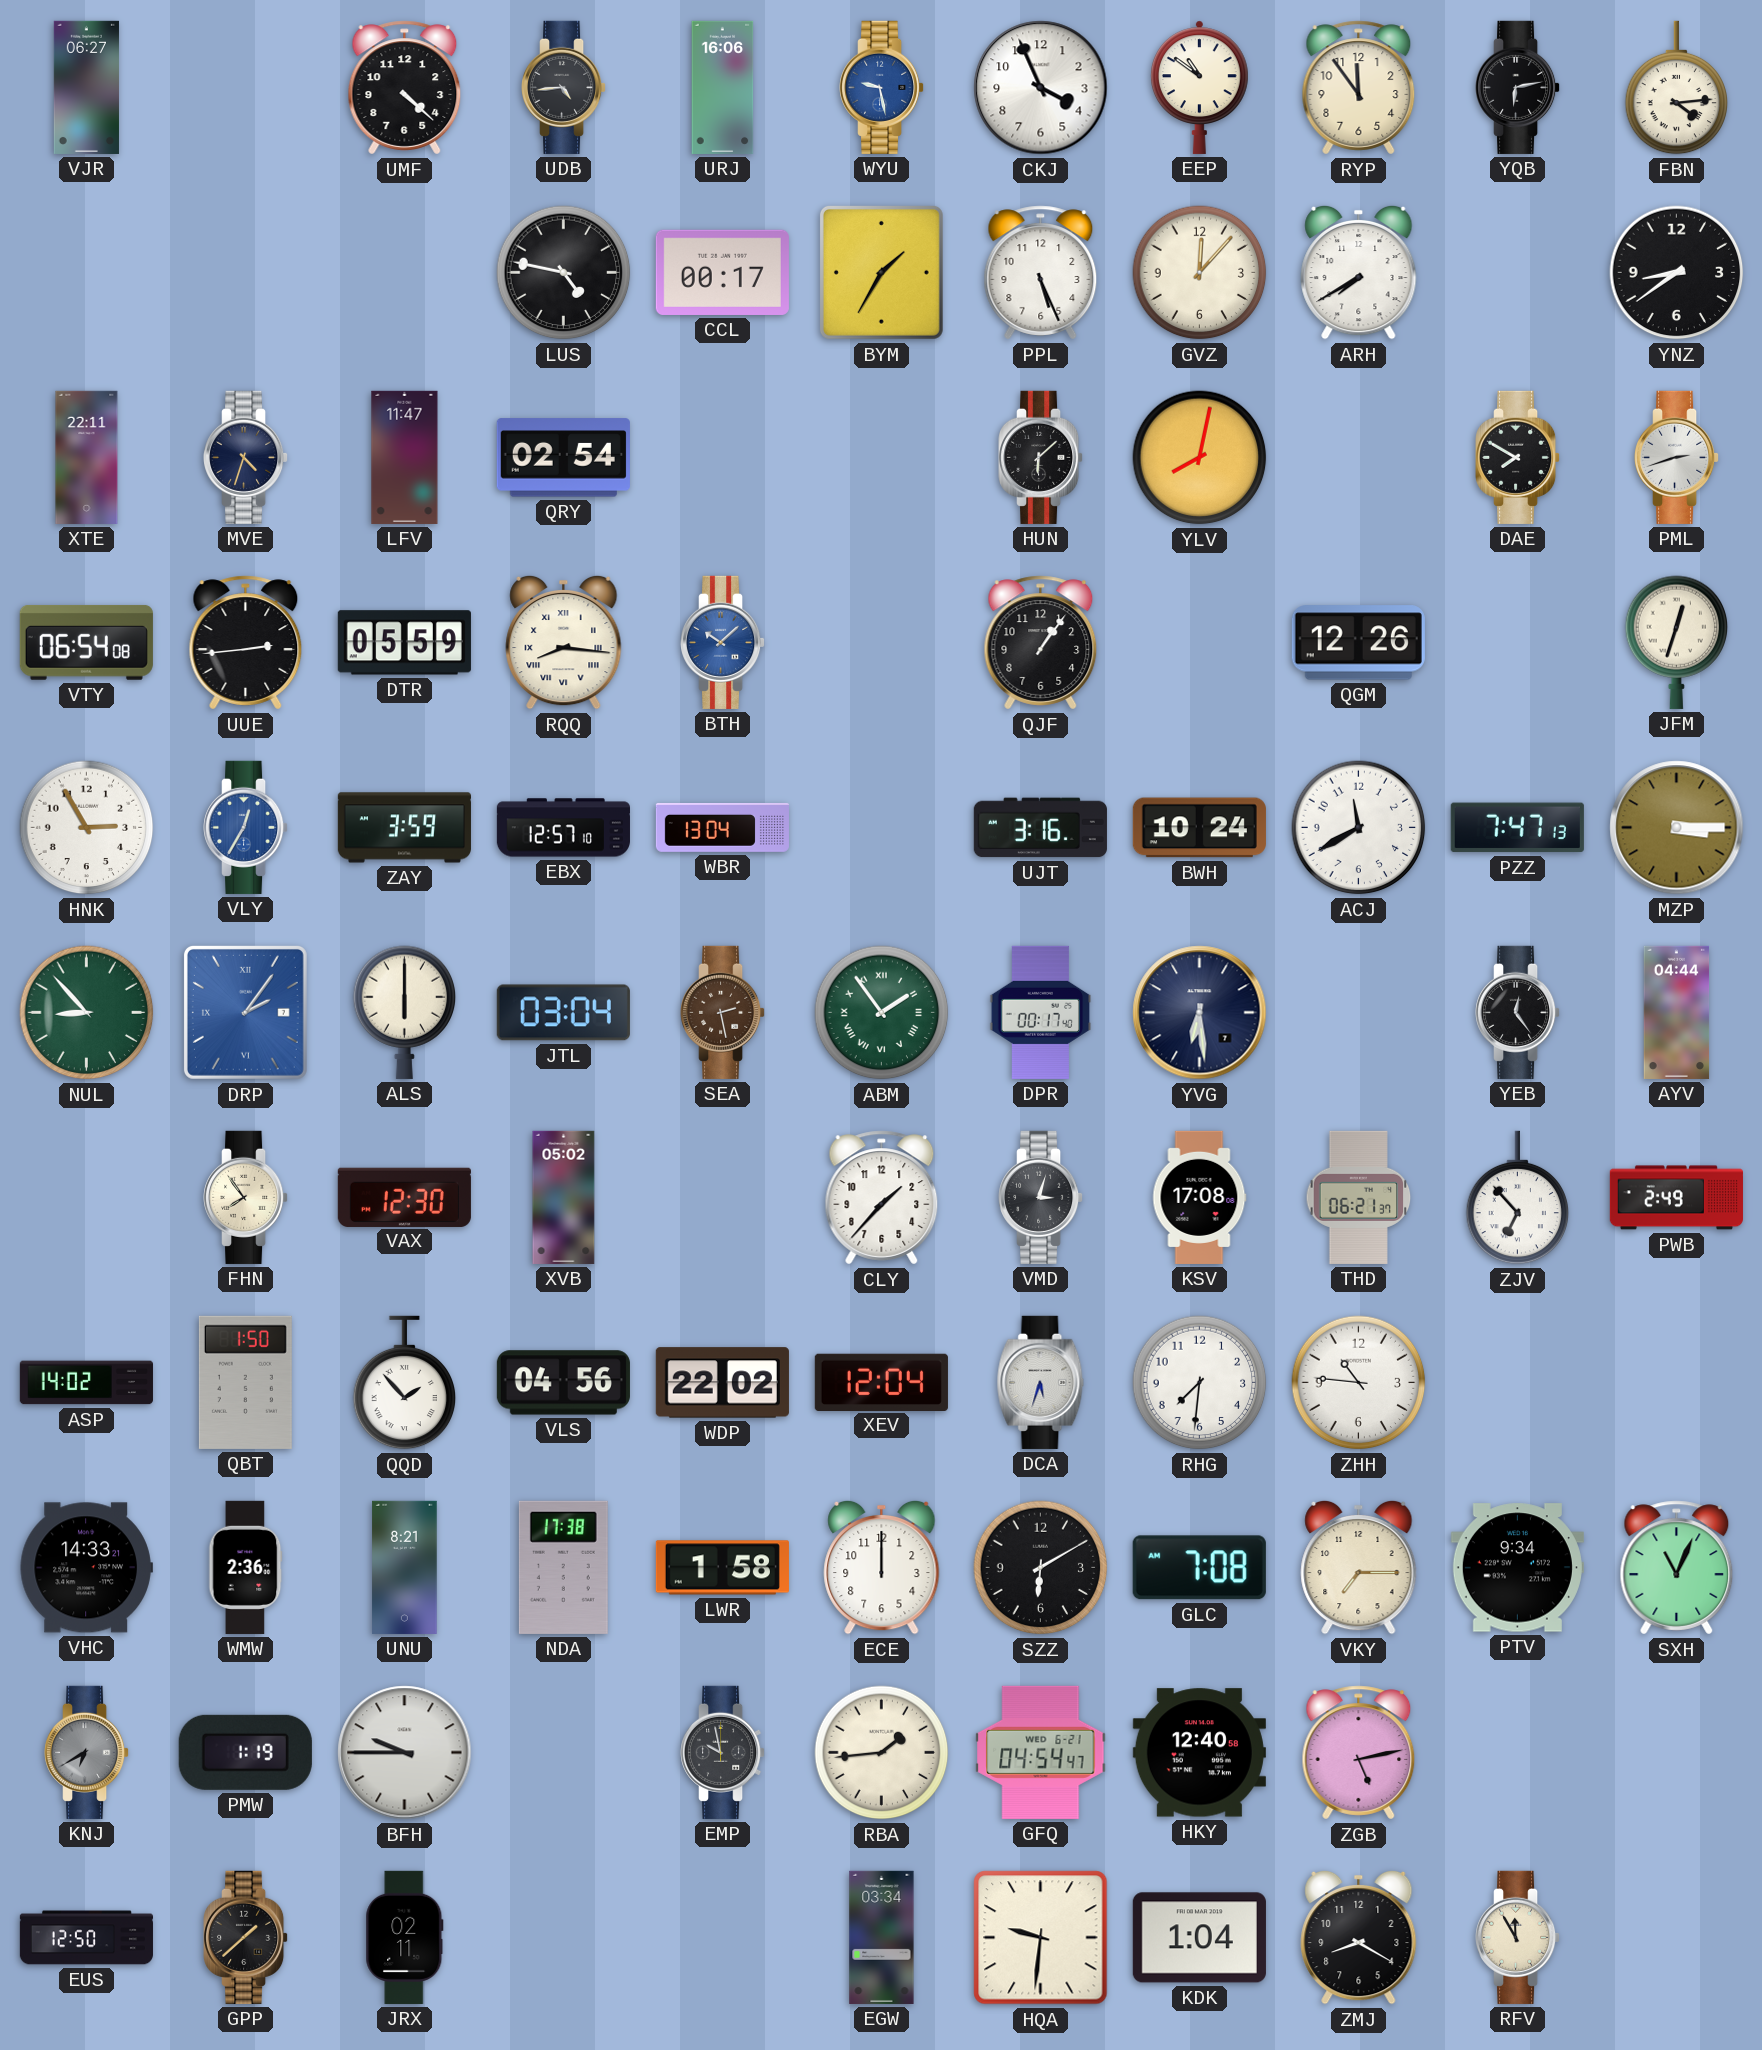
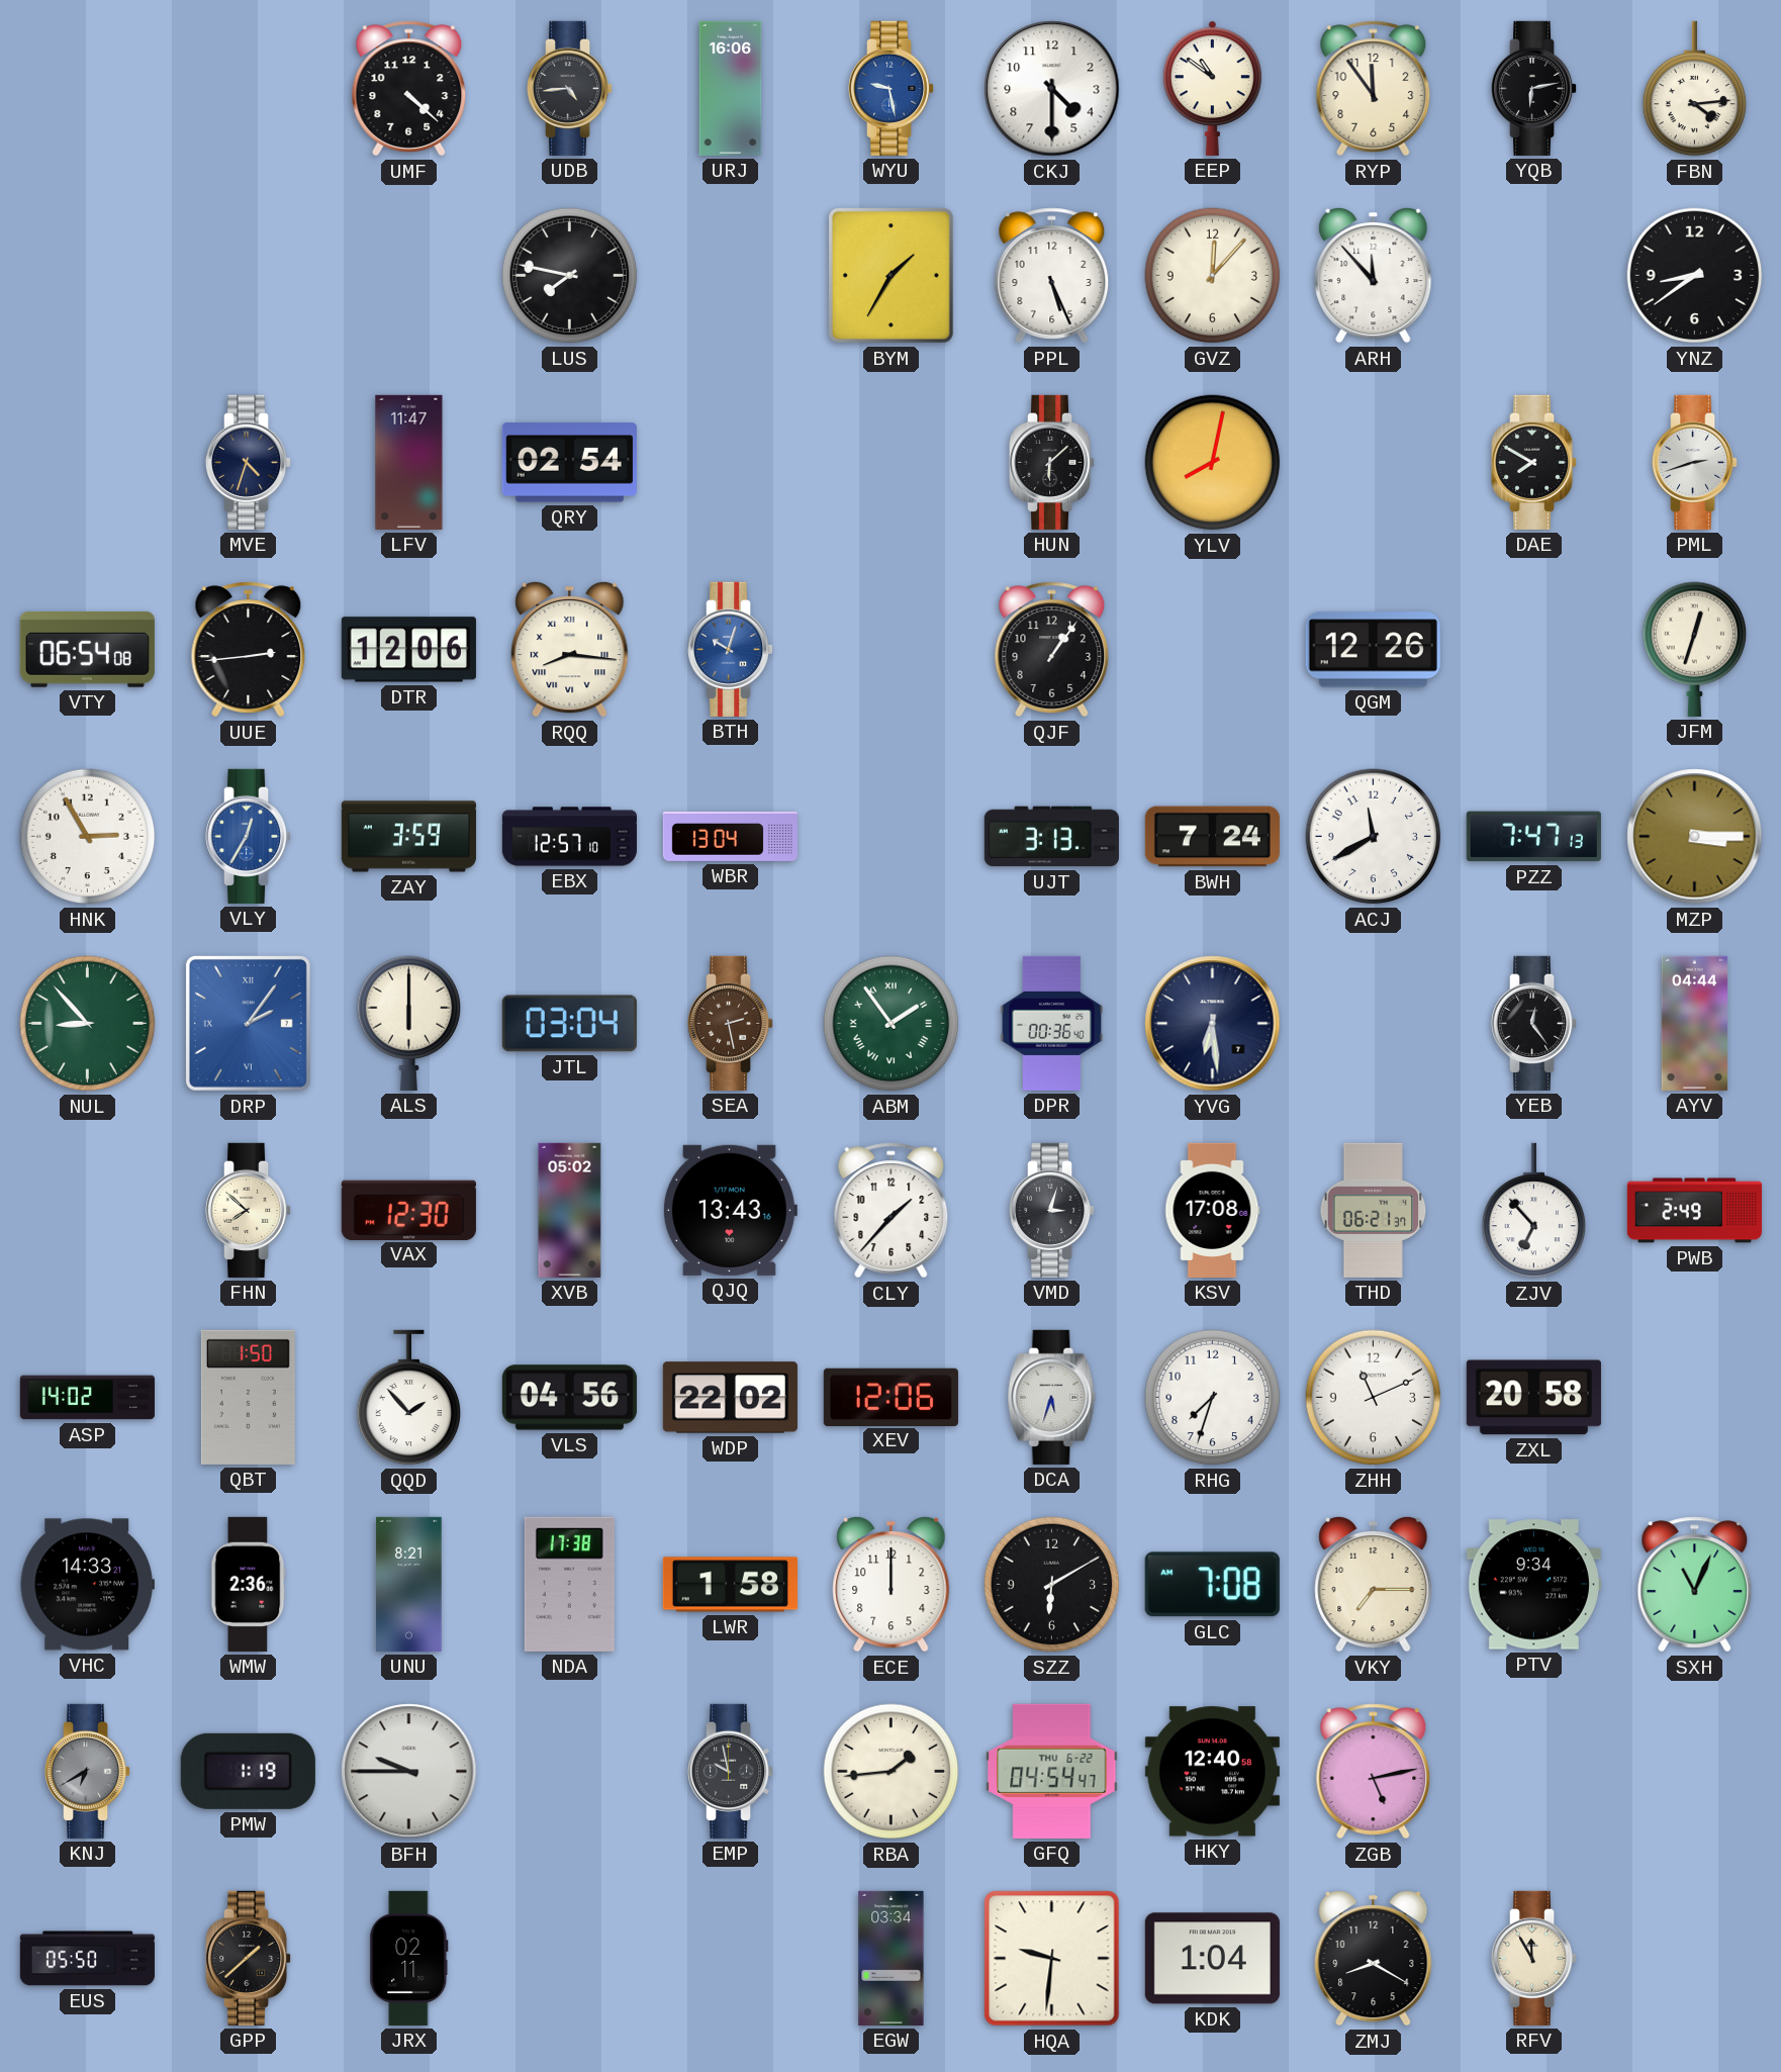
VJR: 06:27 -> none
CKJ: 3:56 -> 4:30
LUS: 4:47 -> 7:47
CCL: 00:17 -> none
ARH: 7:40 -> 11:53
XTE: 22:11 -> none
DTR: 05:59 -> 12:06
BTH: 10:08 -> 10:03
UJT: 3:16 -> 3:13
BWH: 10:24 -> 7:24
DPR: 00:17 -> 00:36
FHN: 7:54 -> 7:52
QJQ: none -> 13:43
XEV: 12:04 -> 12:06
RHG: 7:31 -> 7:33
ZHH: 10:46 -> 11:11
ZXL: none -> 20:58
GFQ date: WED 6-21 -> THU 6-22
EUS: 12:50 -> 05:50
